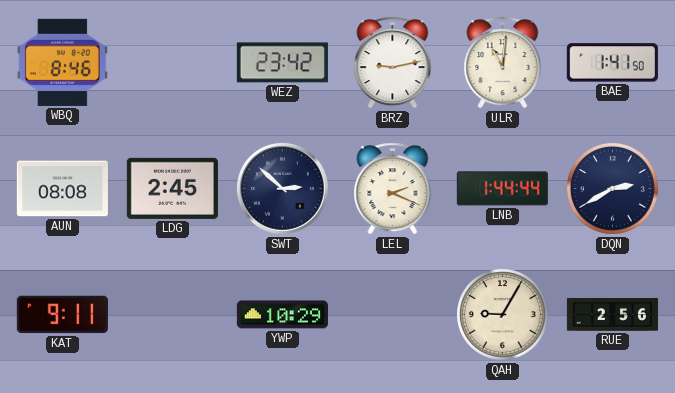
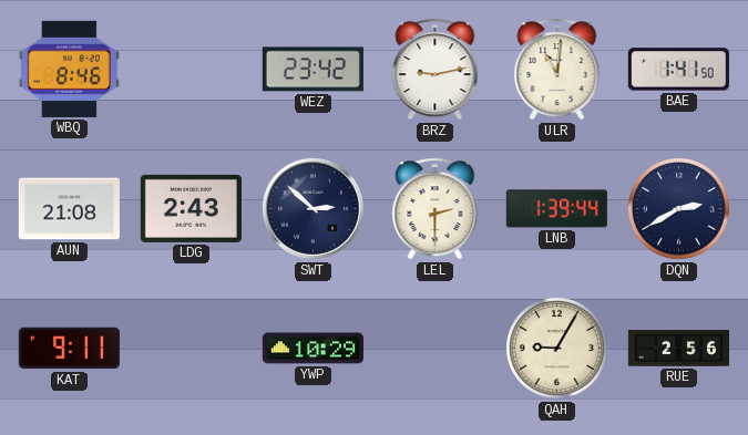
AUN: 08:08 -> 21:08
LDG: 2:45 -> 2:43
LEL: 2:19 -> 2:30
LNB: 1:44 -> 1:39
